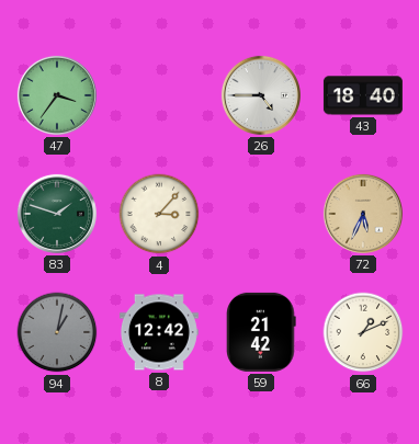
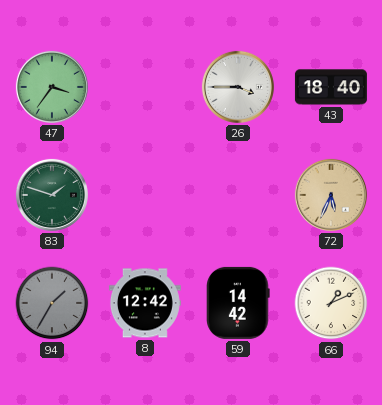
26: 4:45 -> 3:45
4: 3:07 -> none
94: 1:02 -> 1:35
59: 21:42 -> 14:42
